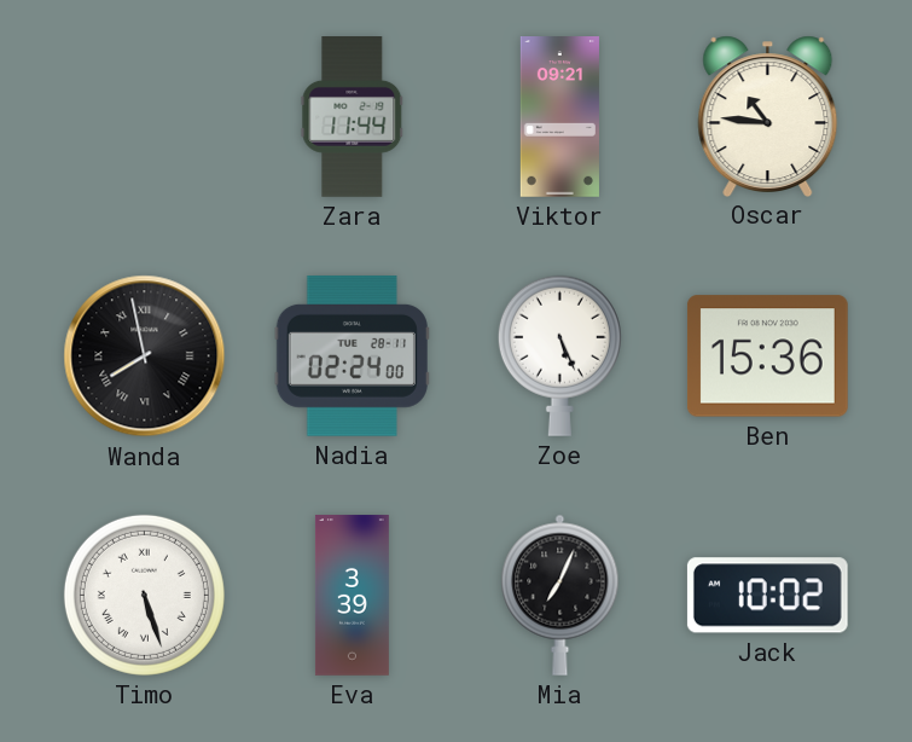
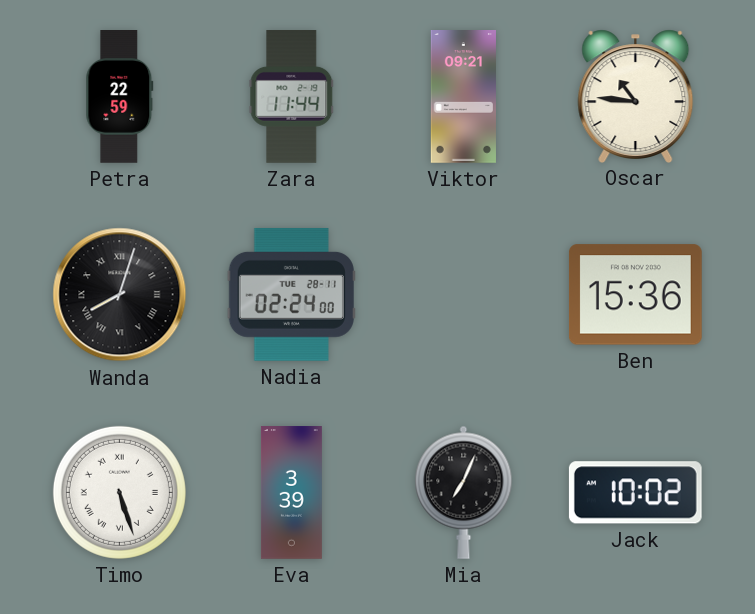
Petra: none -> 22:59
Wanda: 7:58 -> 8:03
Zoe: 5:26 -> none
